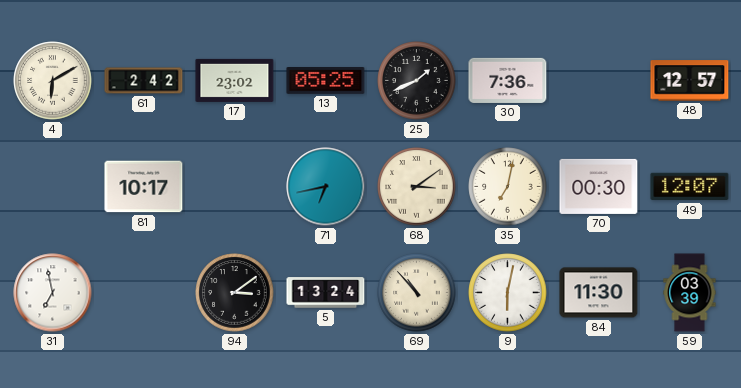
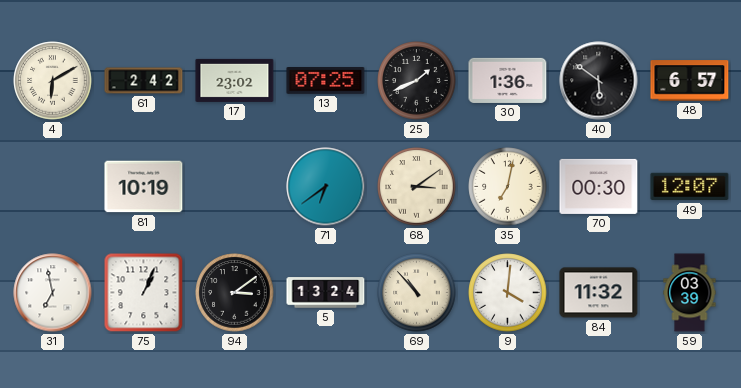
13: 05:25 -> 07:25
30: 7:36 -> 1:36
40: none -> 5:51
48: 12:57 -> 6:57
81: 10:17 -> 10:19
71: 6:43 -> 6:39
75: none -> 1:04
9: 6:02 -> 4:01
84: 11:30 -> 11:32
